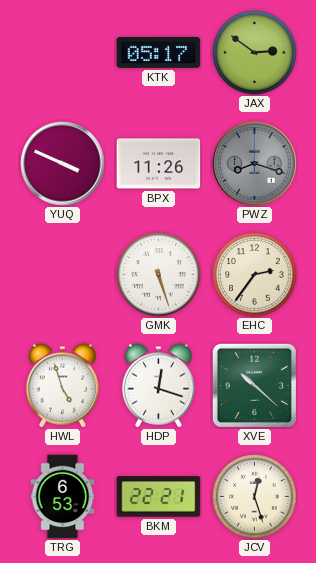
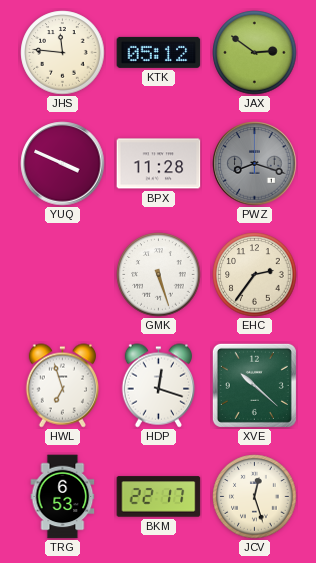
JHS: none -> 11:46
KTK: 05:17 -> 05:12
BPX: 11:26 -> 11:28
HWL: 4:57 -> 6:57
BKM: 22:21 -> 22:17
